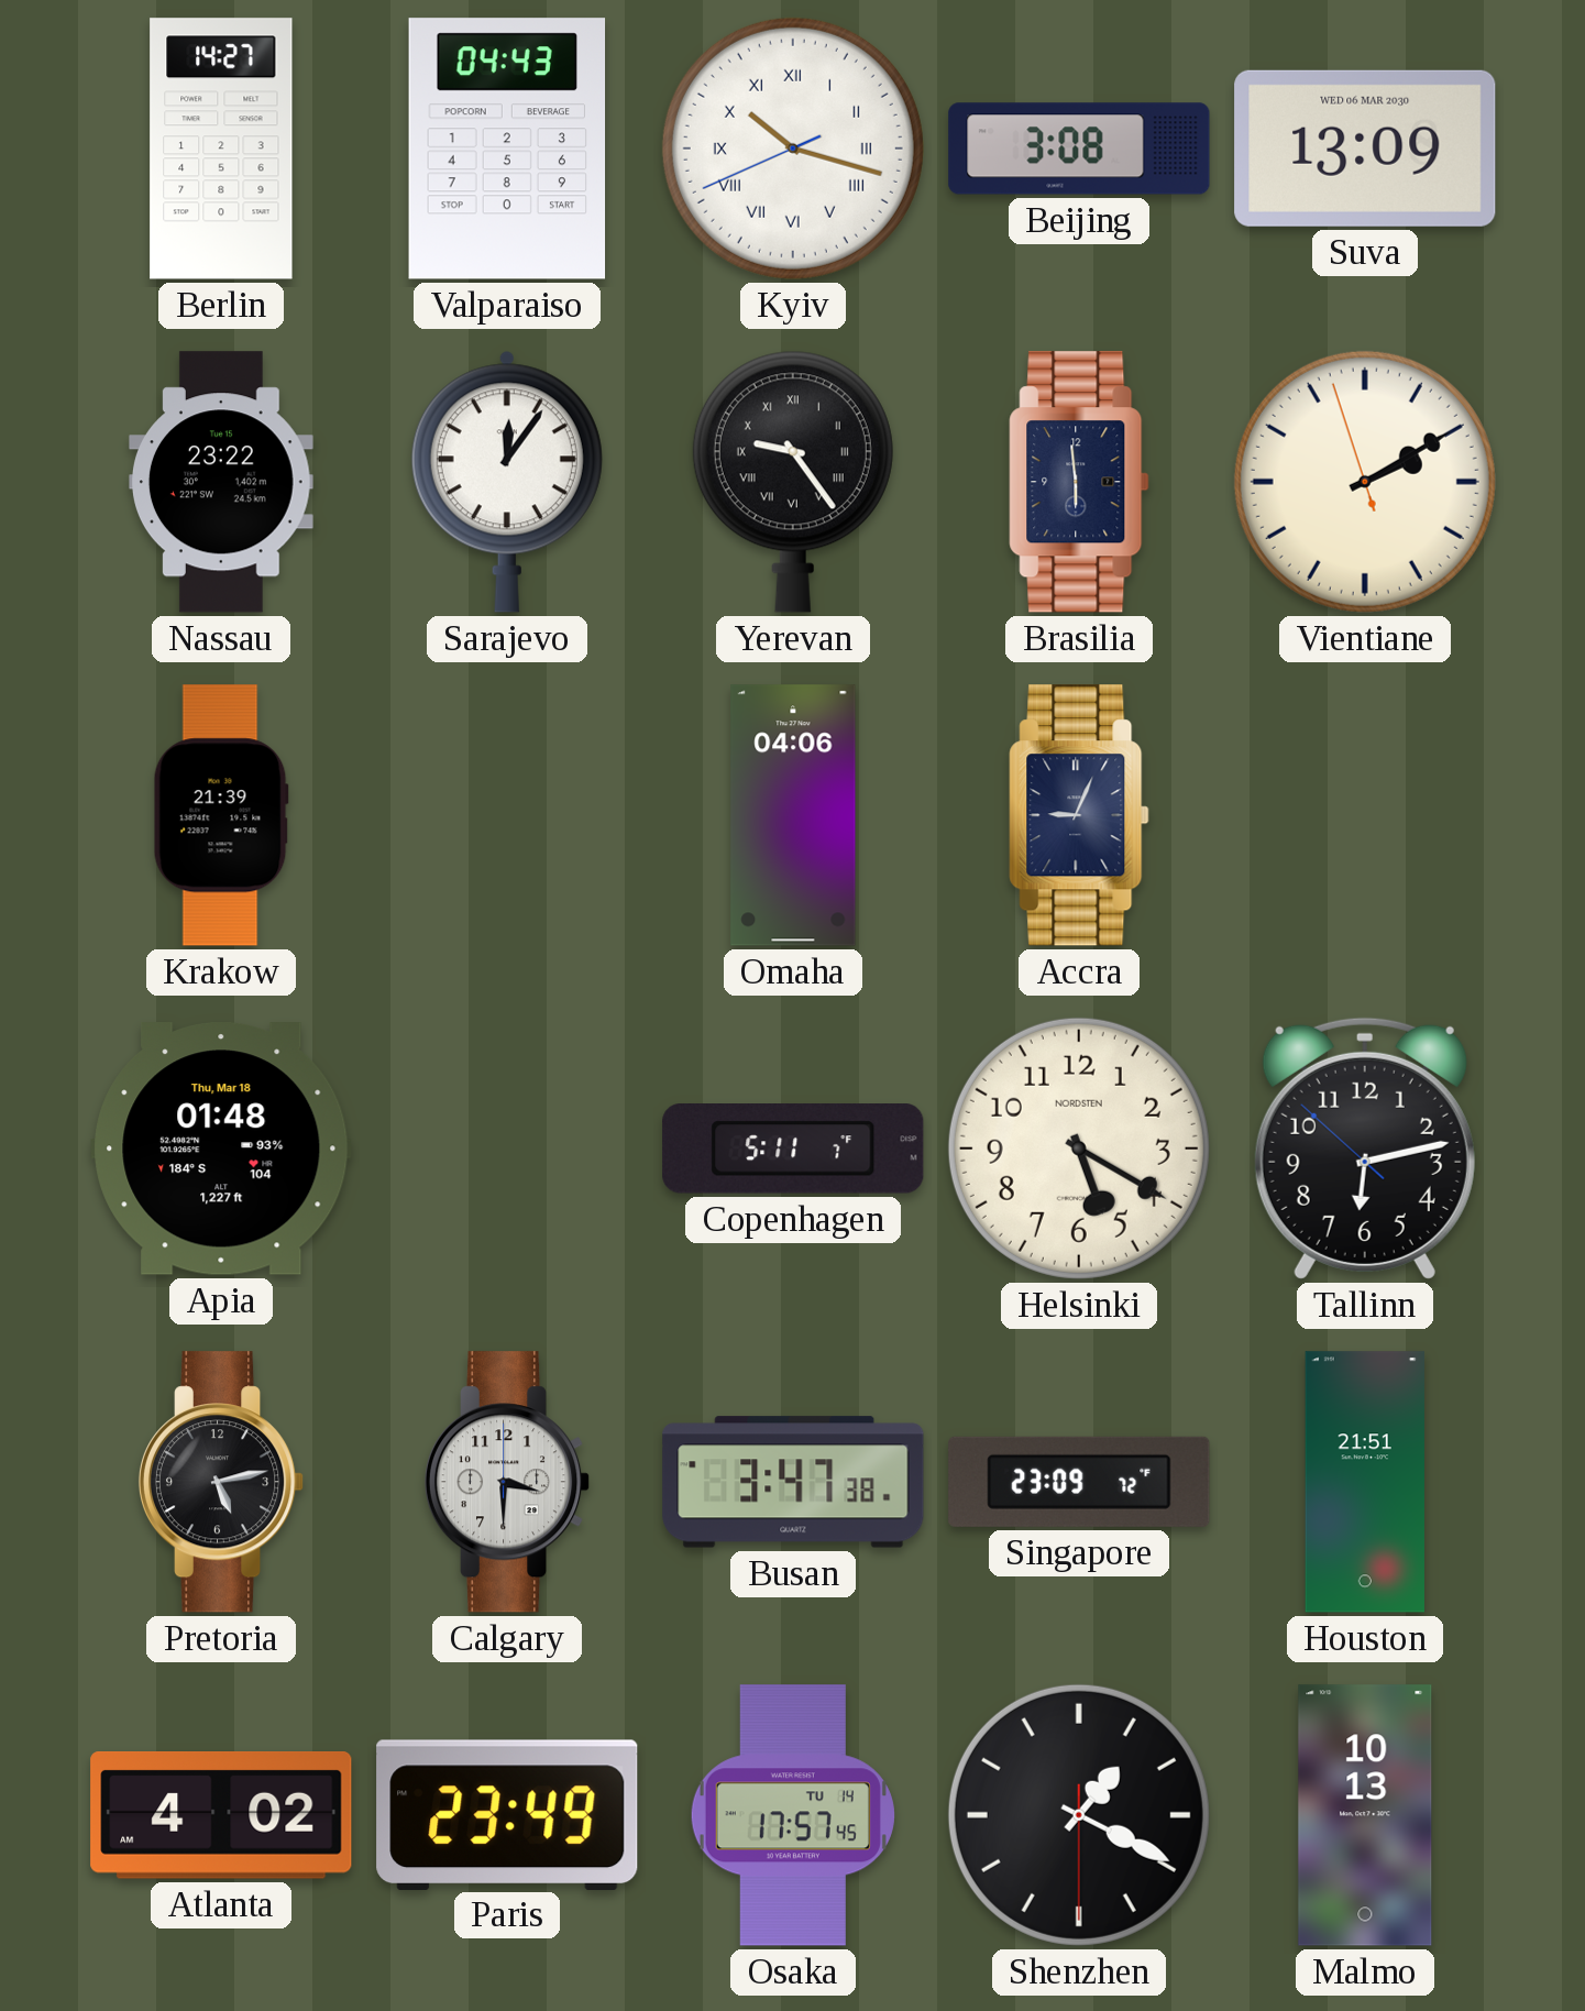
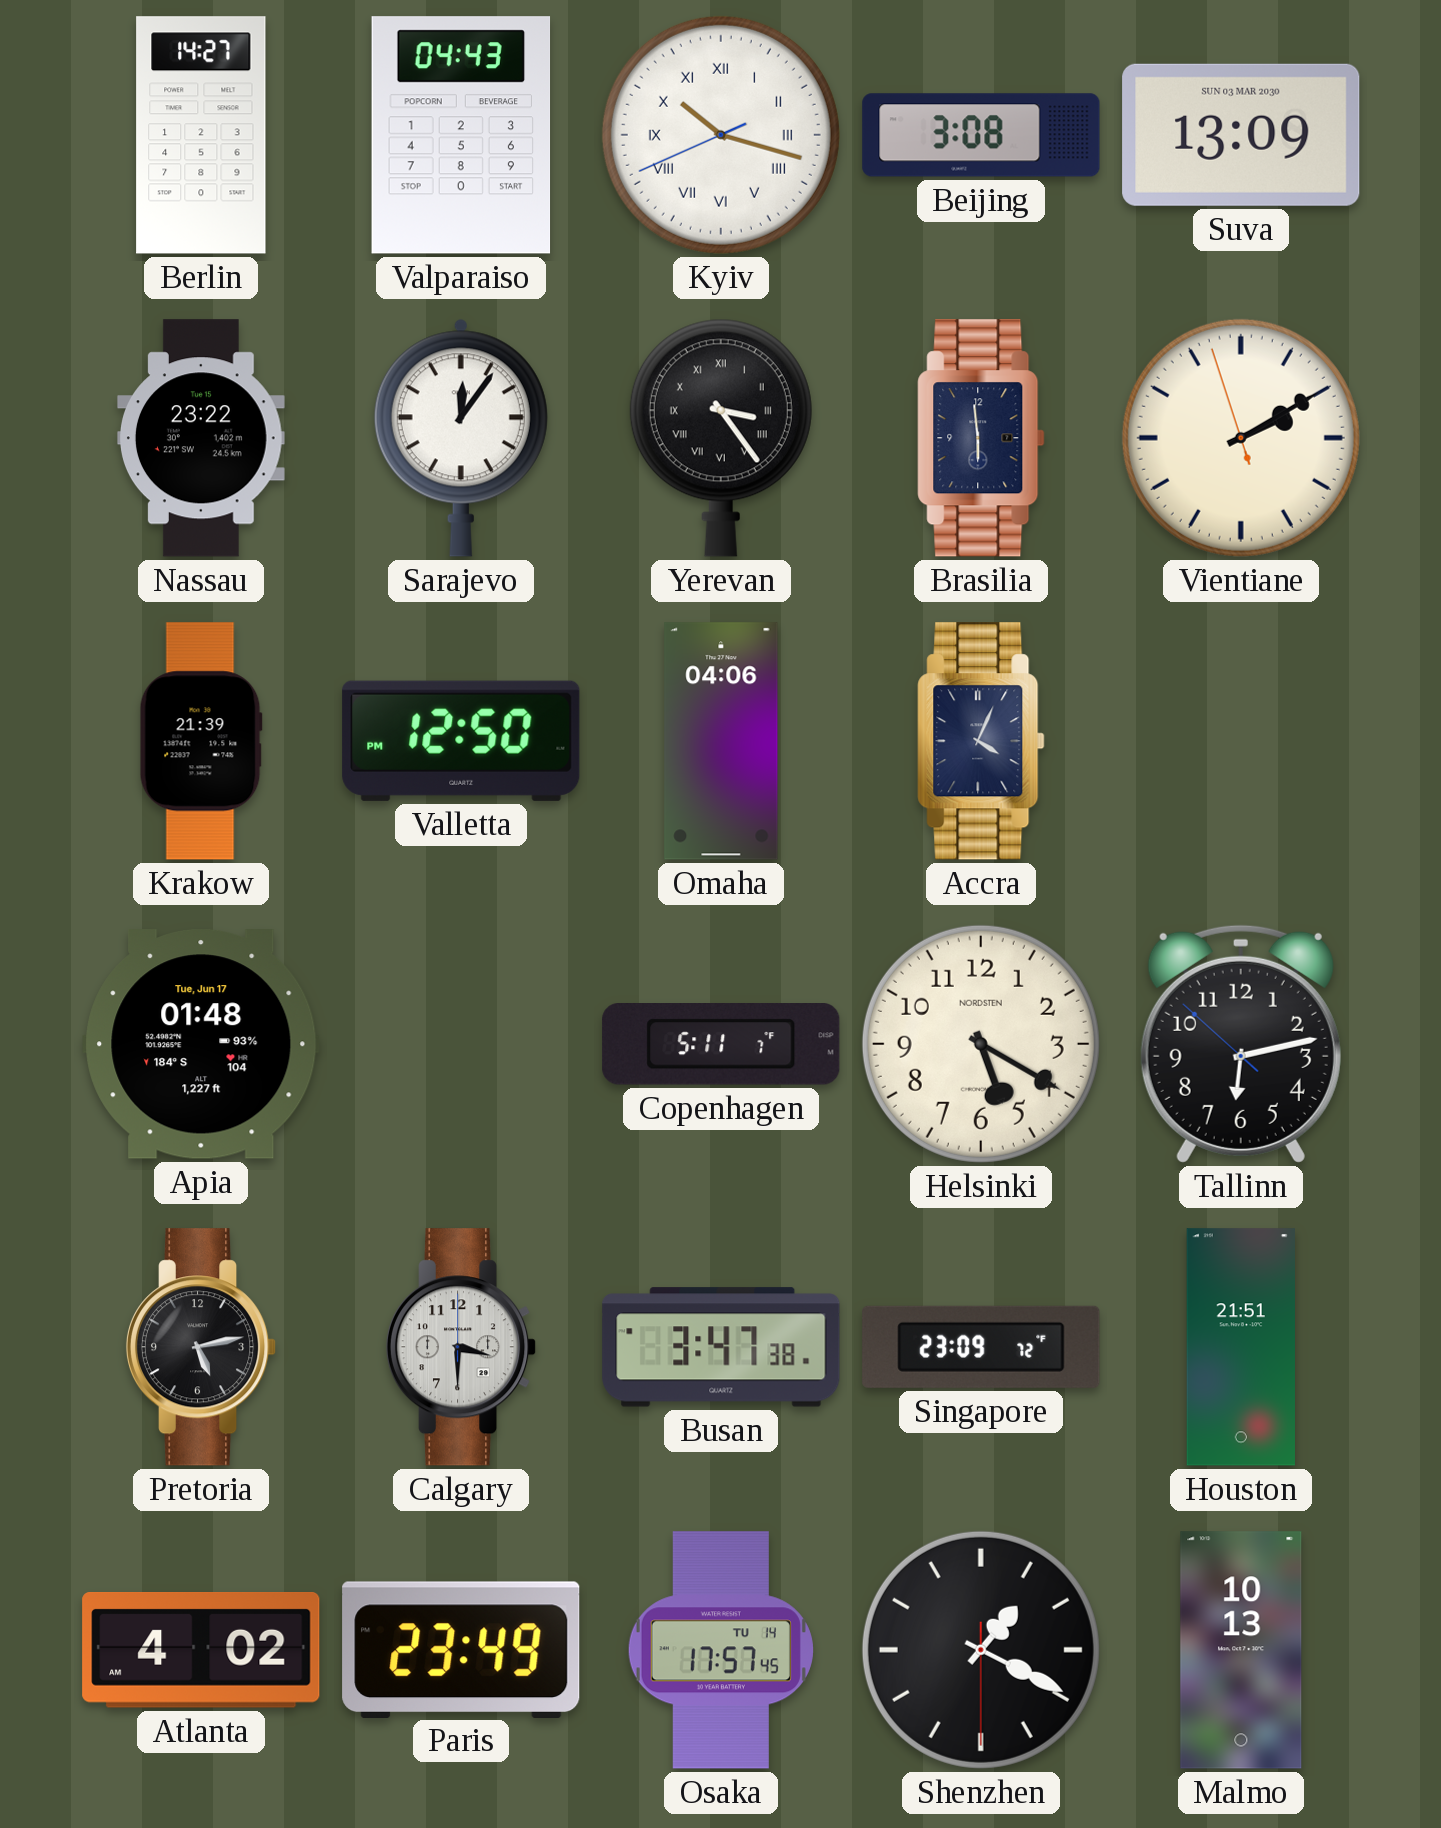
Suva date: WED 06 MAR 2030 -> SUN 03 MAR 2030
Yerevan: 9:24 -> 3:24
Valletta: none -> 12:50
Accra: 9:04 -> 4:04
Apia date: Thu, Mar 18 -> Tue, Jun 17
